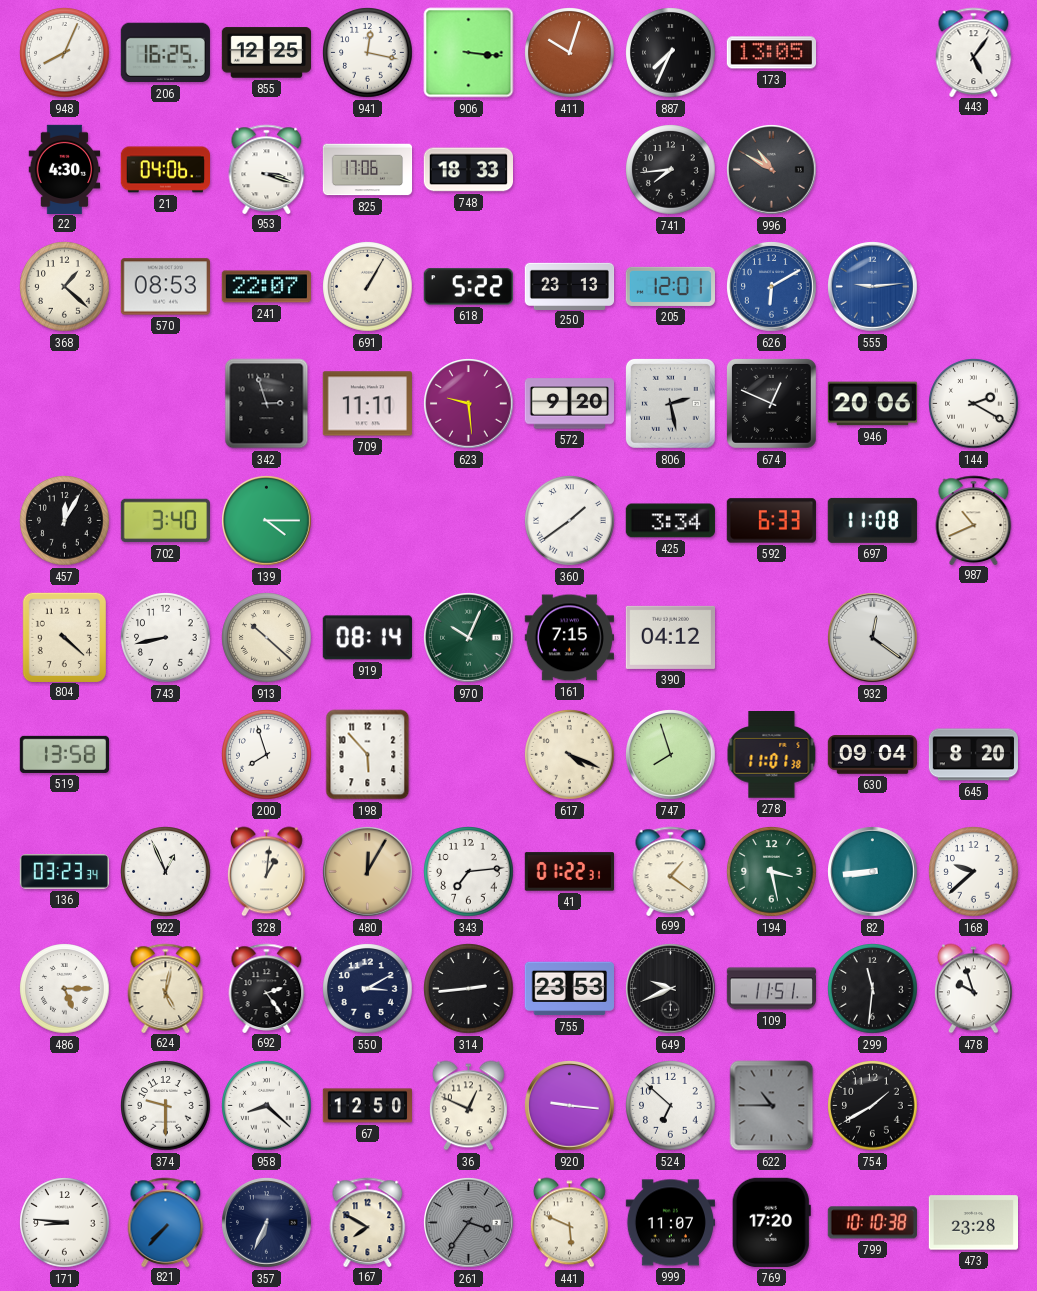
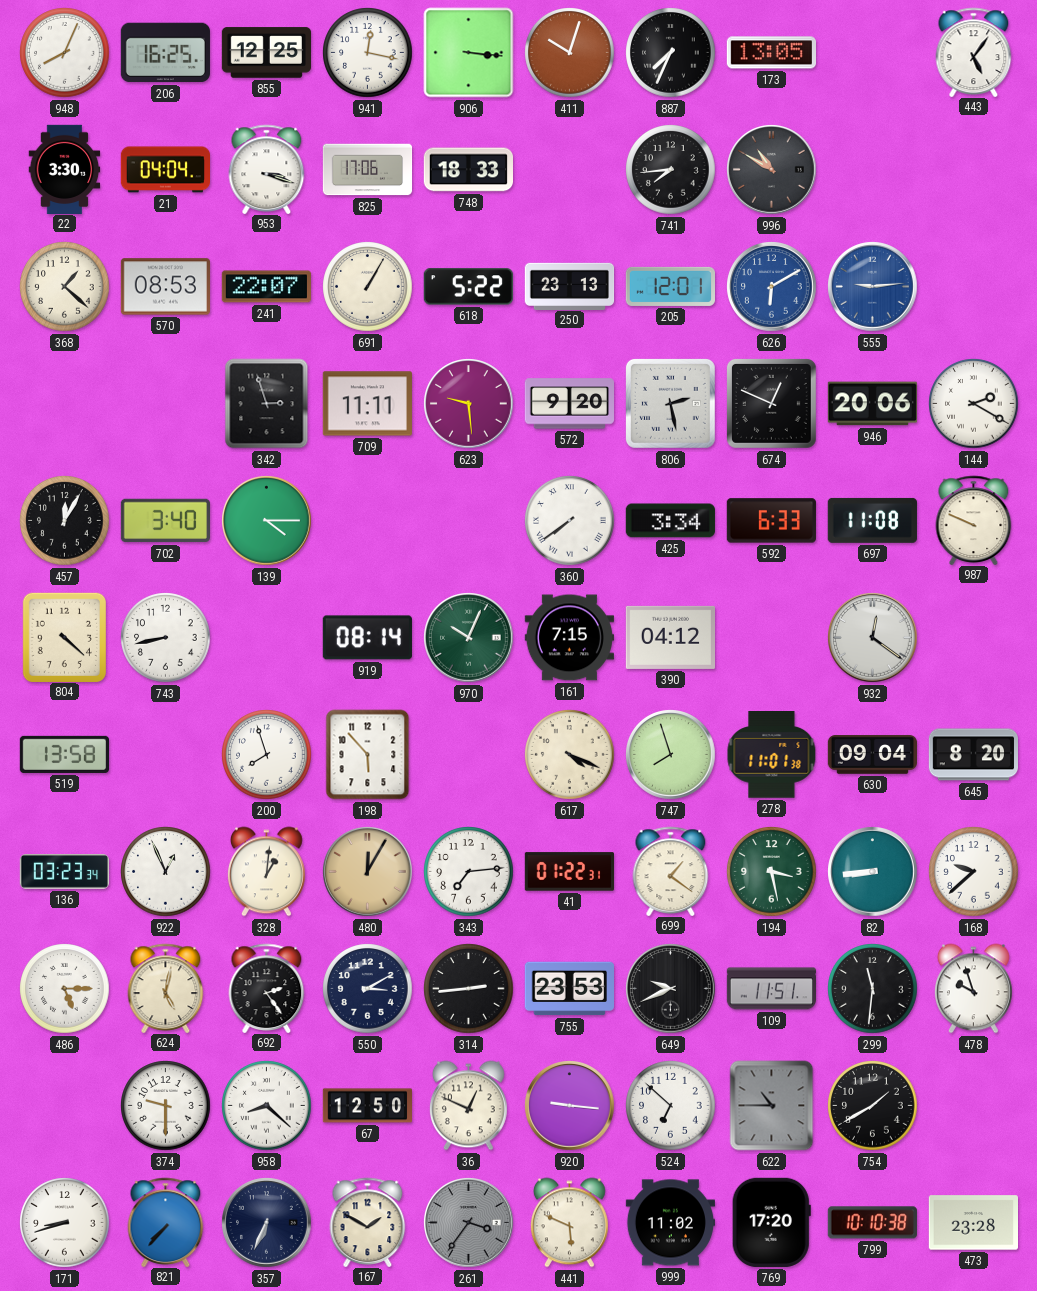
22: 4:30 -> 3:30
21: 04:06 -> 04:04
360: 1:39 -> 7:39
987: 10:41 -> 9:49
913: 10:22 -> none
171: 8:46 -> 8:42
167: 7:50 -> 1:50
999: 11:07 -> 11:02
